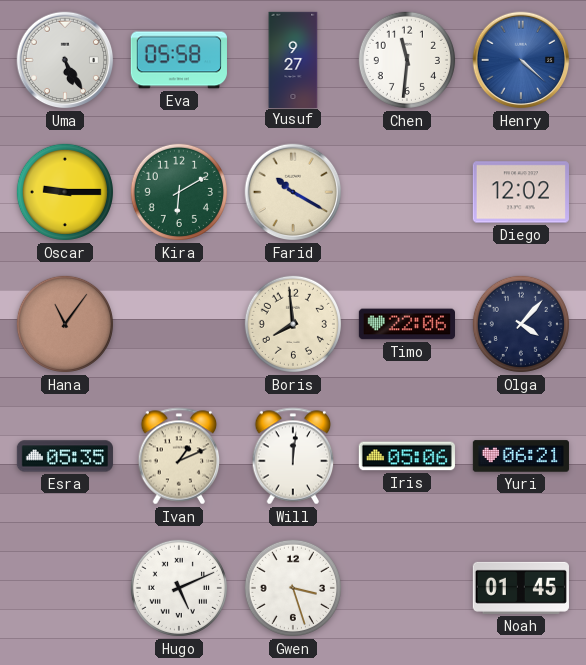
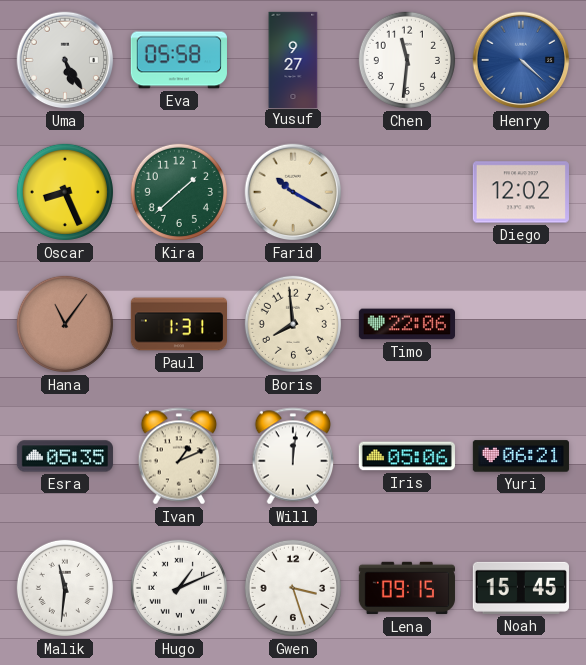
Oscar: 9:15 -> 8:26
Kira: 6:10 -> 1:38
Paul: none -> 1:31
Olga: 4:07 -> none
Malik: none -> 11:31
Hugo: 5:11 -> 1:11
Lena: none -> 09:15
Noah: 01:45 -> 15:45
